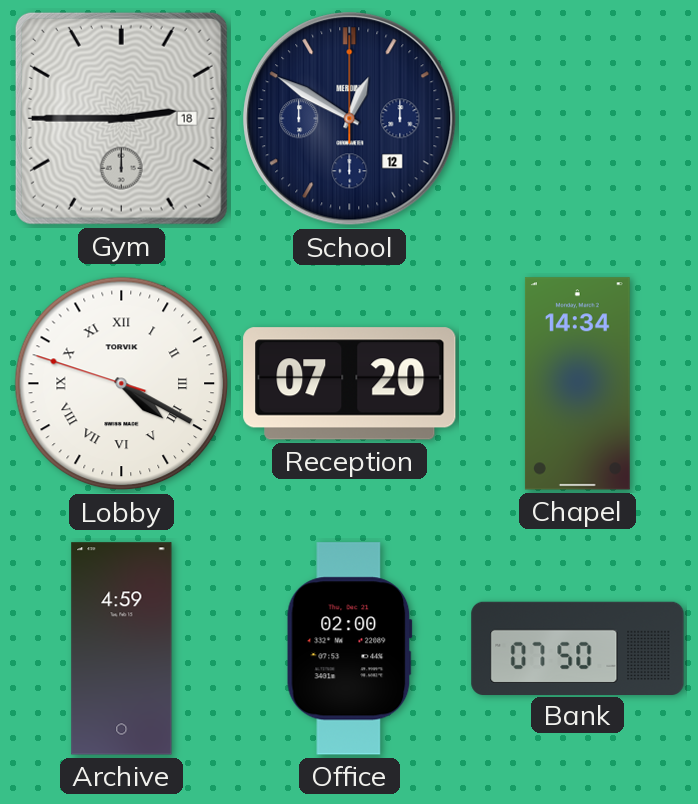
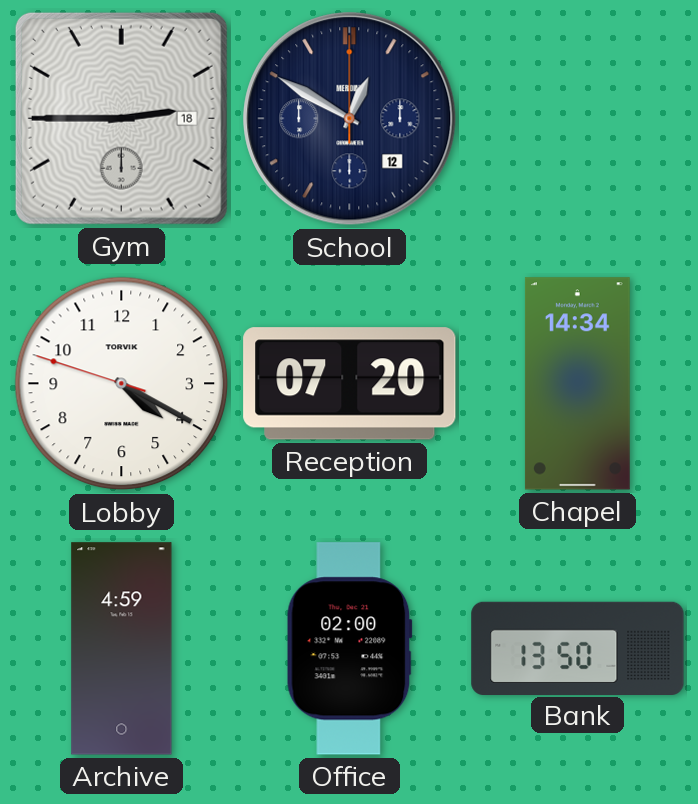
Lobby numerals: Roman -> Arabic
Bank: 07:50 -> 13:50
